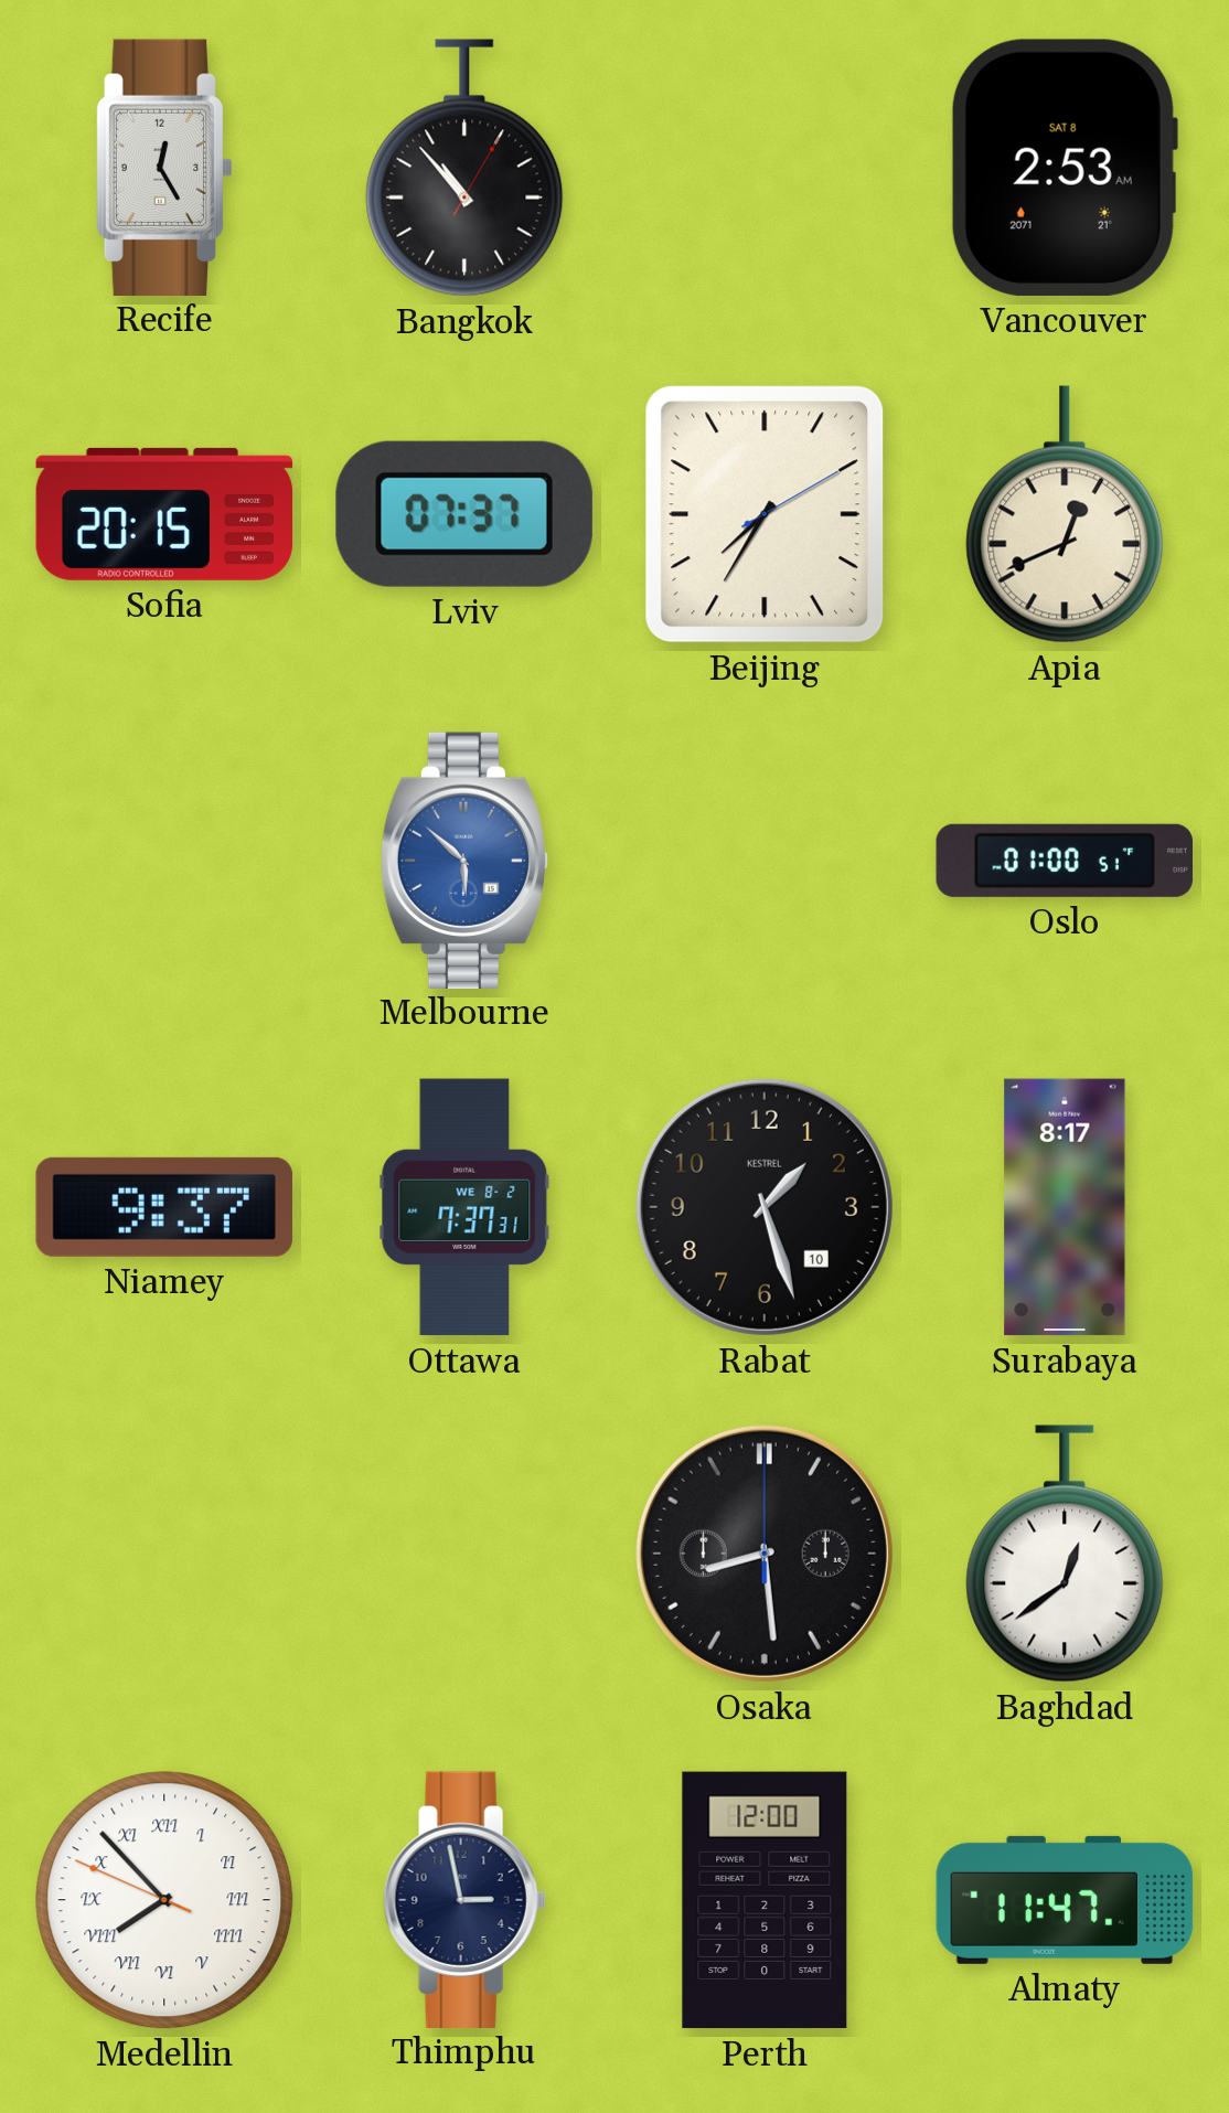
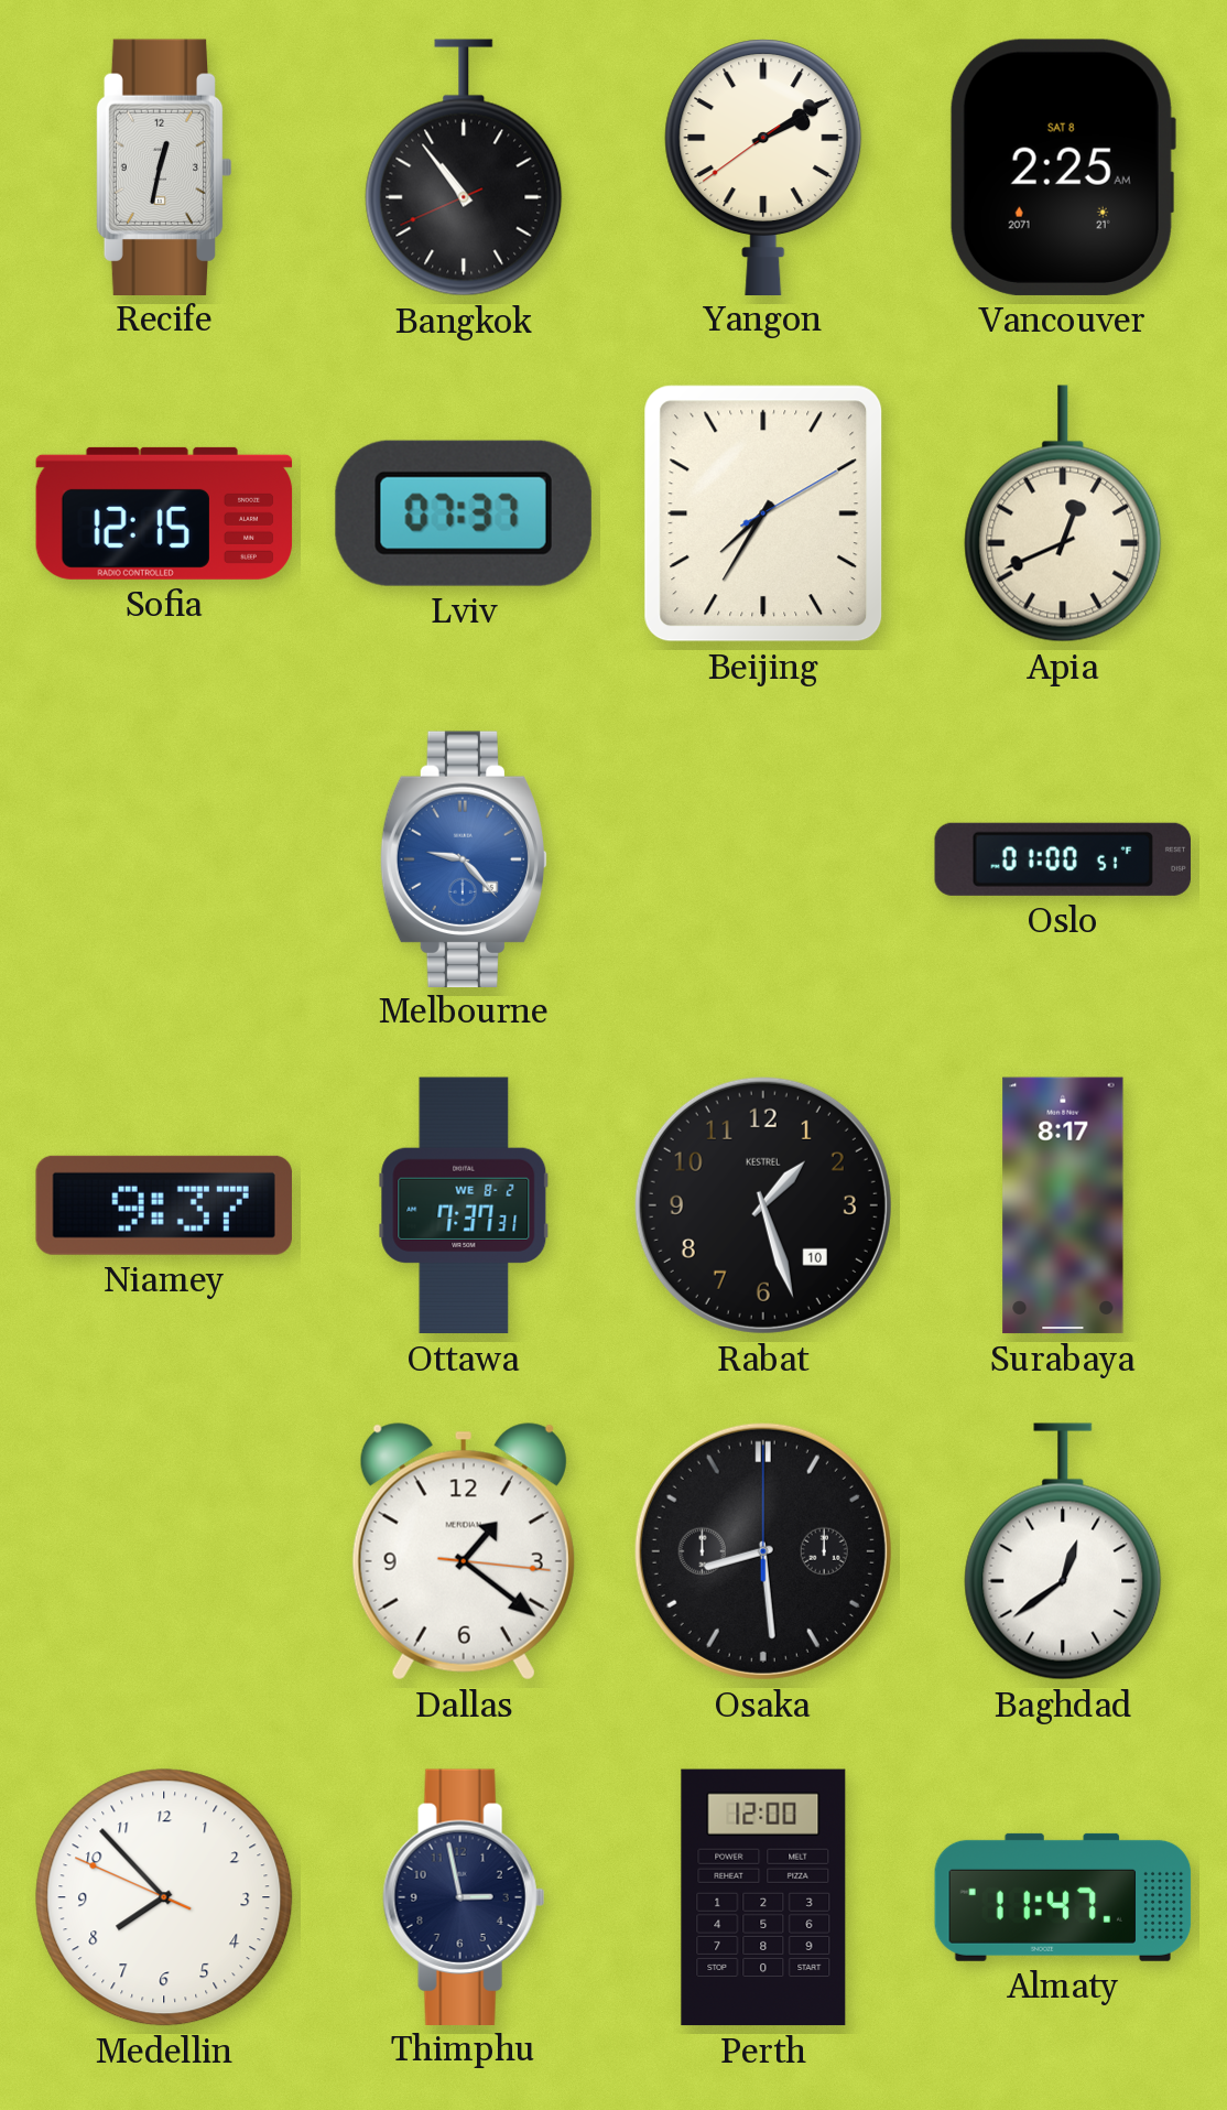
Recife: 12:25 -> 12:32
Bangkok: 10:53:05 -> 10:53:41
Yangon: none -> 2:09
Vancouver: 2:53 -> 2:25
Sofia: 20:15 -> 12:15
Melbourne: 5:52 -> 9:23
Dallas: none -> 1:21
Medellin numerals: Roman -> Arabic
